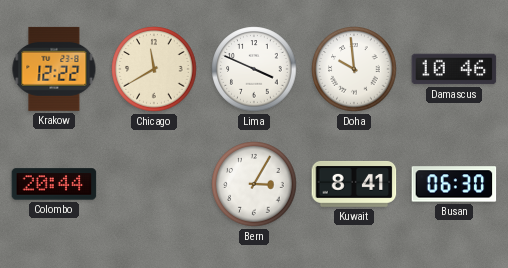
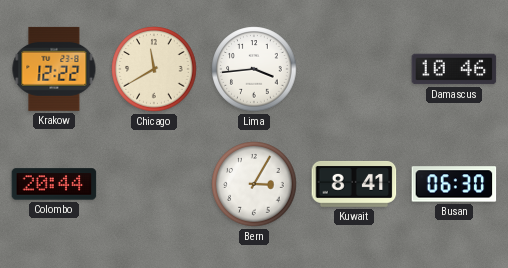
Lima: 3:49 -> 3:44
Doha: 9:59 -> none
